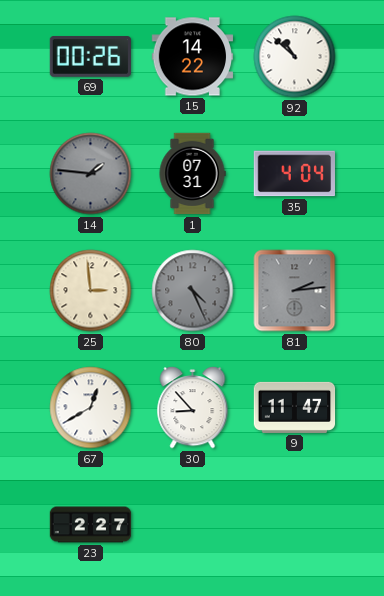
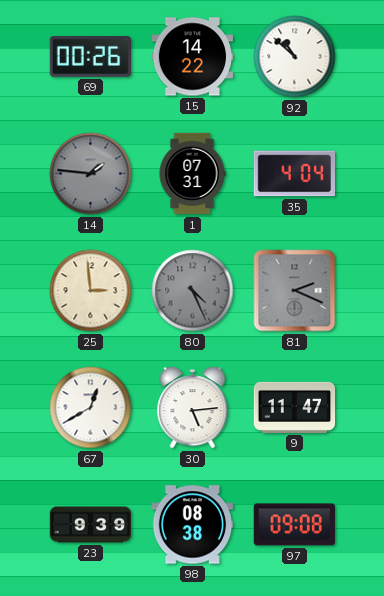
81: 2:14 -> 2:19
30: 8:53 -> 5:14
23: 2:27 -> 9:39
98: none -> 08:38
97: none -> 09:08
